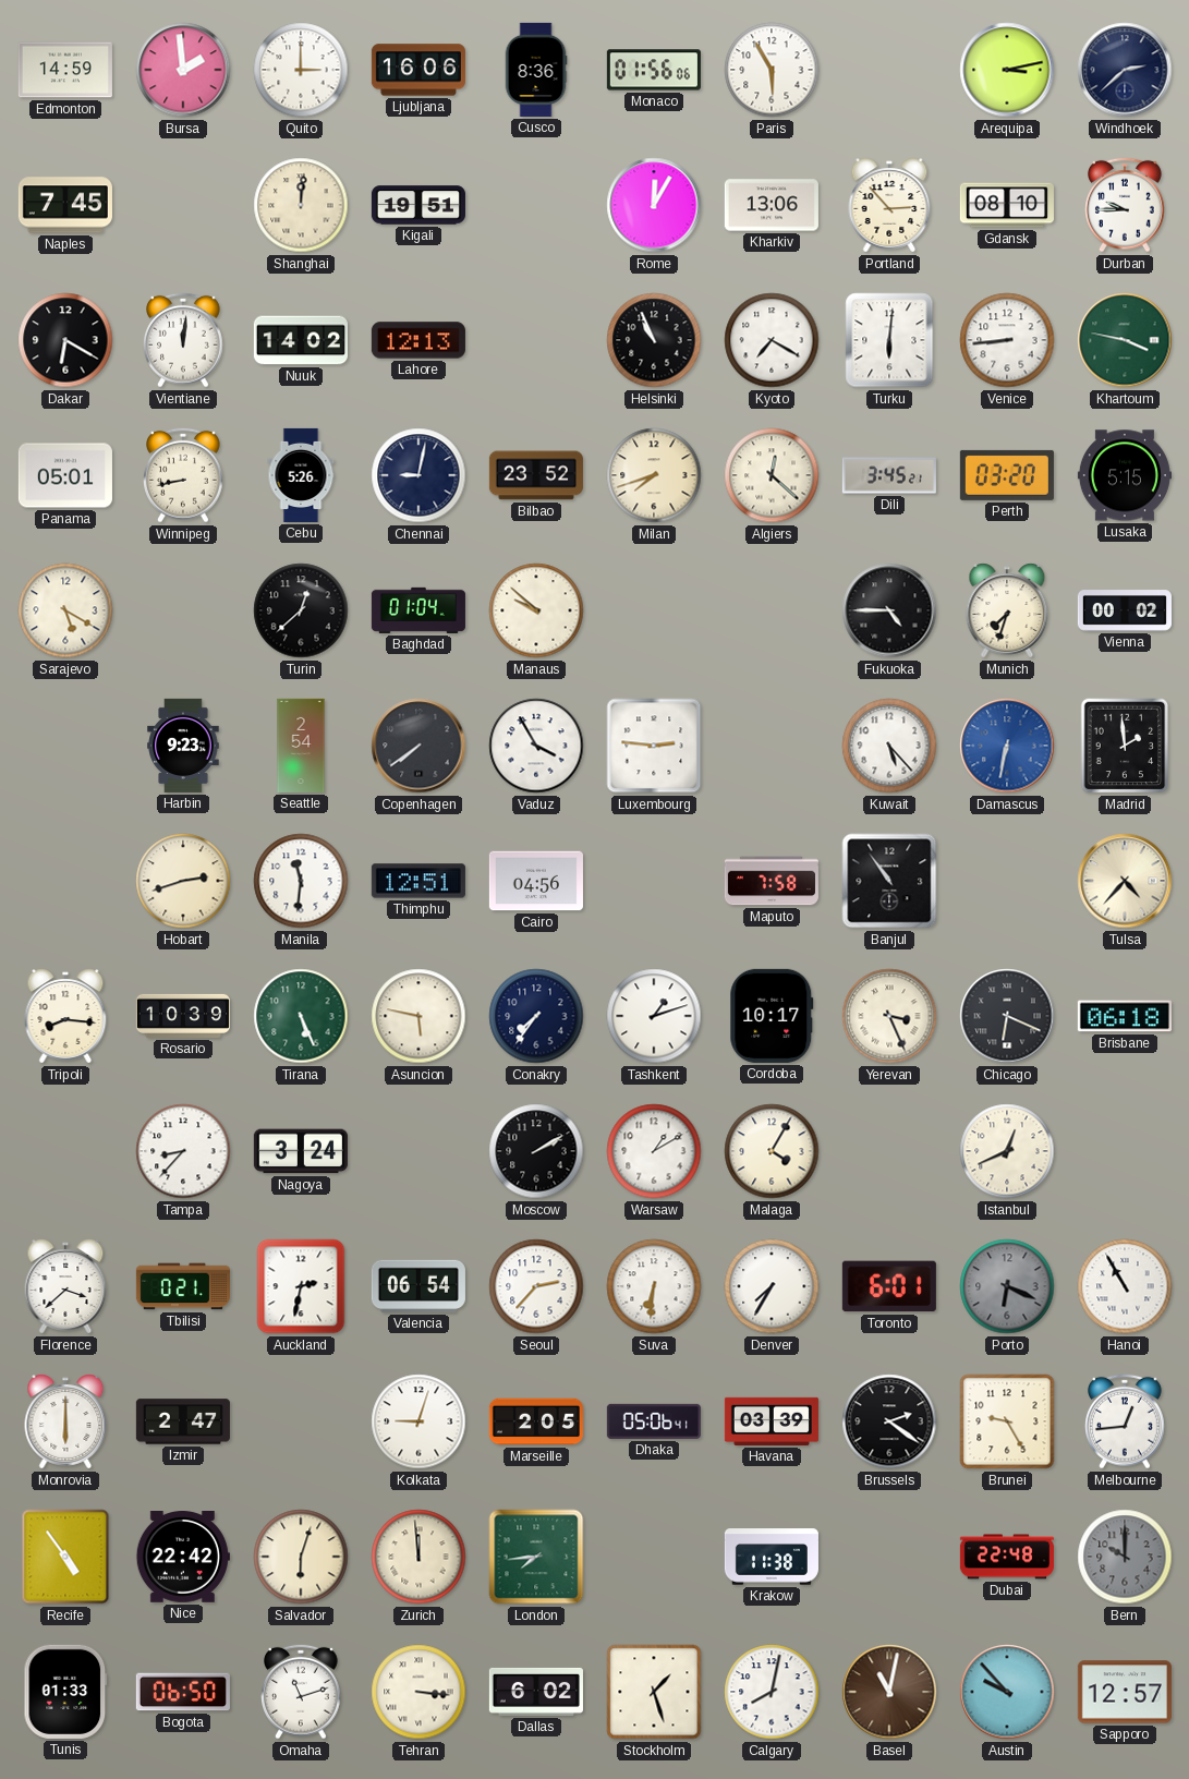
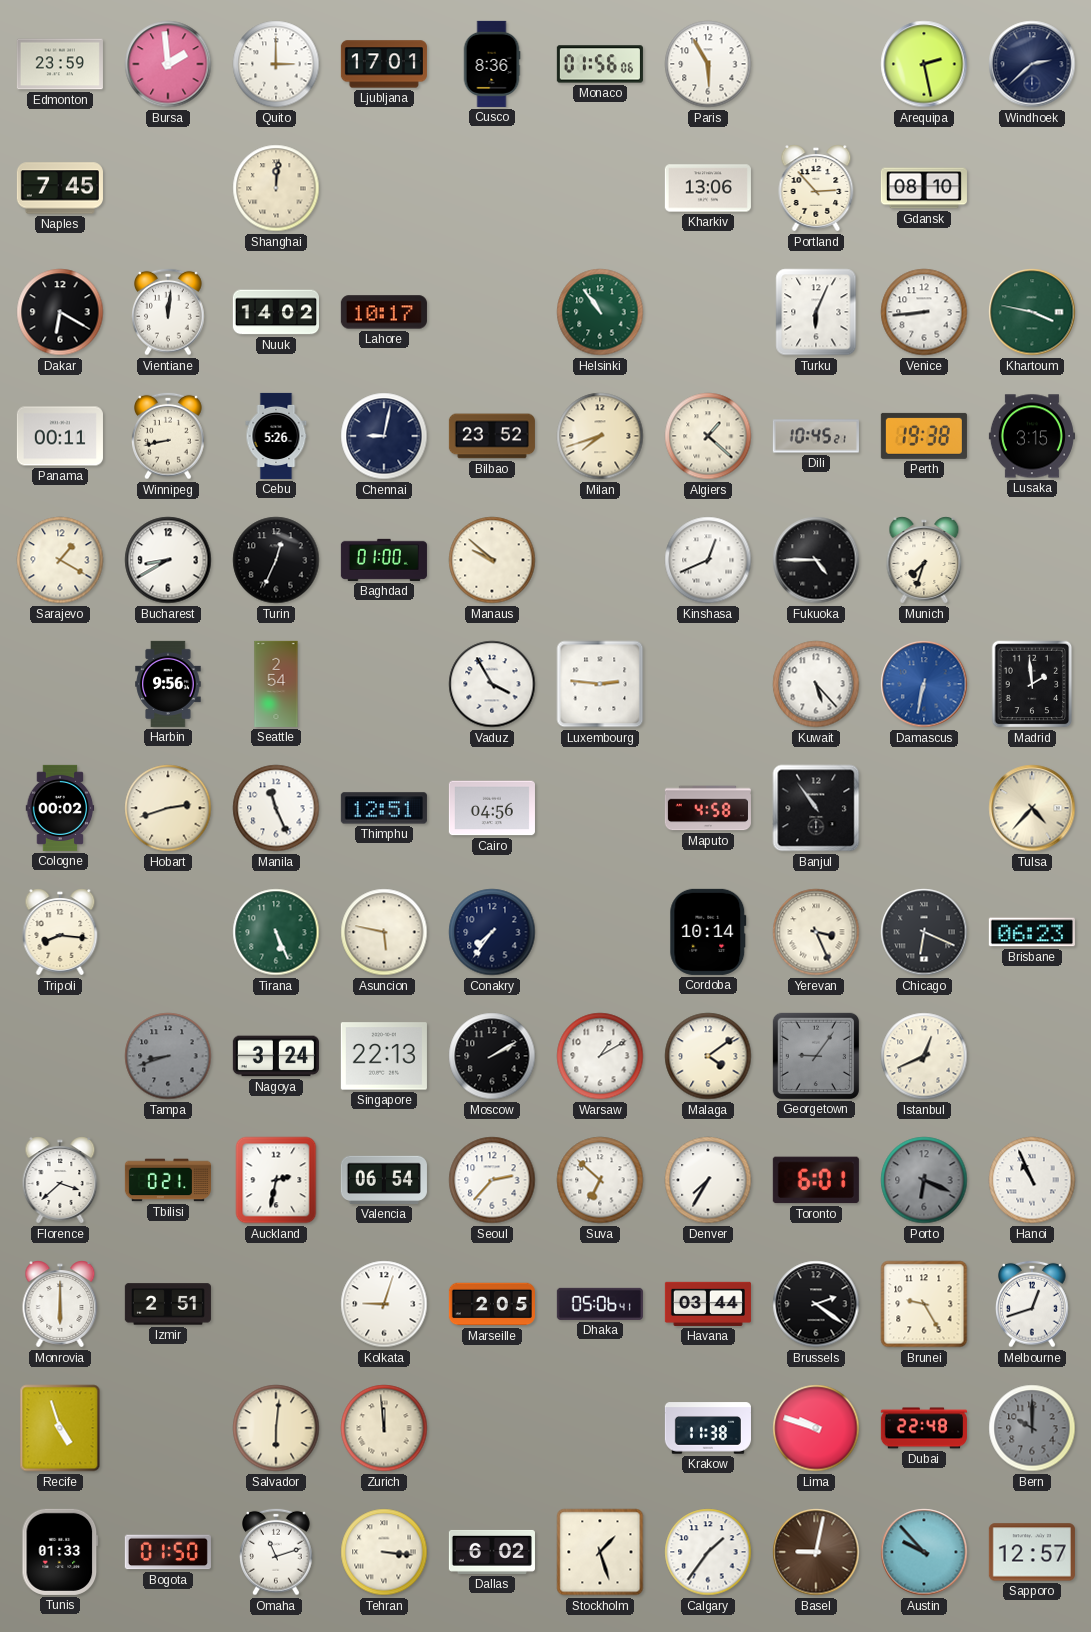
Edmonton: 14:59 -> 23:59
Ljubljana: 16:06 -> 17:01
Arequipa: 3:13 -> 2:28
Kigali: 19:51 -> none
Rome: 12:05 -> none
Durban: 9:45 -> none
Lahore: 12:13 -> 10:17
Helsinki: 10:56 -> 10:54
Helsinki dial: black -> green
Kyoto: 7:20 -> none
Turku: 6:01 -> 6:04
Panama: 05:01 -> 00:11
Algiers: 12:22 -> 1:22
Dili: 3:45 -> 10:45
Perth: 03:20 -> 19:38
Lusaka: 5:15 -> 3:15
Sarajevo: 5:20 -> 1:20
Bucharest: none -> 8:40
Turin: 12:38 -> 12:34
Baghdad: 01:04 -> 01:00
Kinshasa: none -> 12:41
Vienna: 00:02 -> none
Harbin: 9:23 -> 9:56
Copenhagen: 7:39 -> none
Cologne: none -> 00:02
Manila: 11:31 -> 11:26
Maputo: 7:58 -> 4:58
Rosario: 10:39 -> none
Tashkent: 1:12 -> none
Cordoba: 10:17 -> 10:14
Brisbane: 06:18 -> 06:23
Tampa: 8:37 -> 8:42
Tampa dial: white -> grey
Singapore: none -> 22:13
Malaga: 4:05 -> 4:09
Georgetown: none -> 9:06
Suva: 6:31 -> 6:52
Hanoi: 10:55 -> 10:56
Izmir: 2:47 -> 2:51
Havana: 03:39 -> 03:44
Melbourne: 12:44 -> 12:42
Recife: 4:54 -> 4:57
Nice: 22:42 -> none
Salvador: 6:03 -> 6:01
London: 7:44 -> none
Lima: none -> 9:48
Bogota: 06:50 -> 01:50
Calgary: 8:02 -> 1:36
Basel: 11:02 -> 9:02
